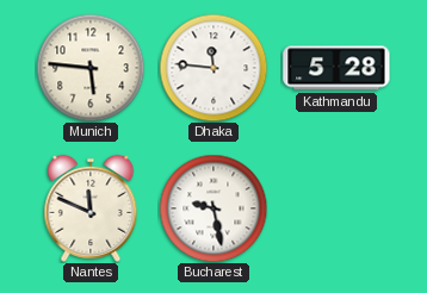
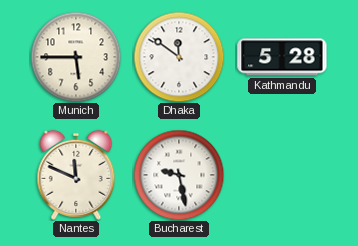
Munich: 5:46 -> 5:45
Dhaka: 11:46 -> 11:51
